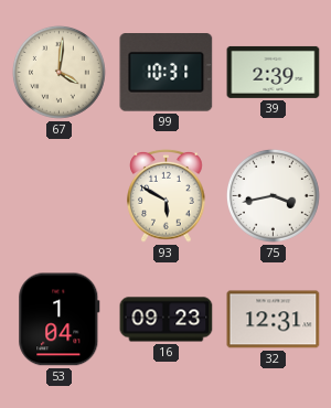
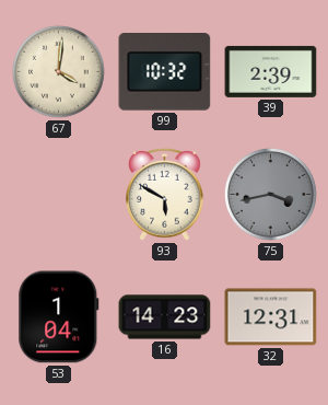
99: 10:31 -> 10:32
75 dial: white -> grey
16: 09:23 -> 14:23
